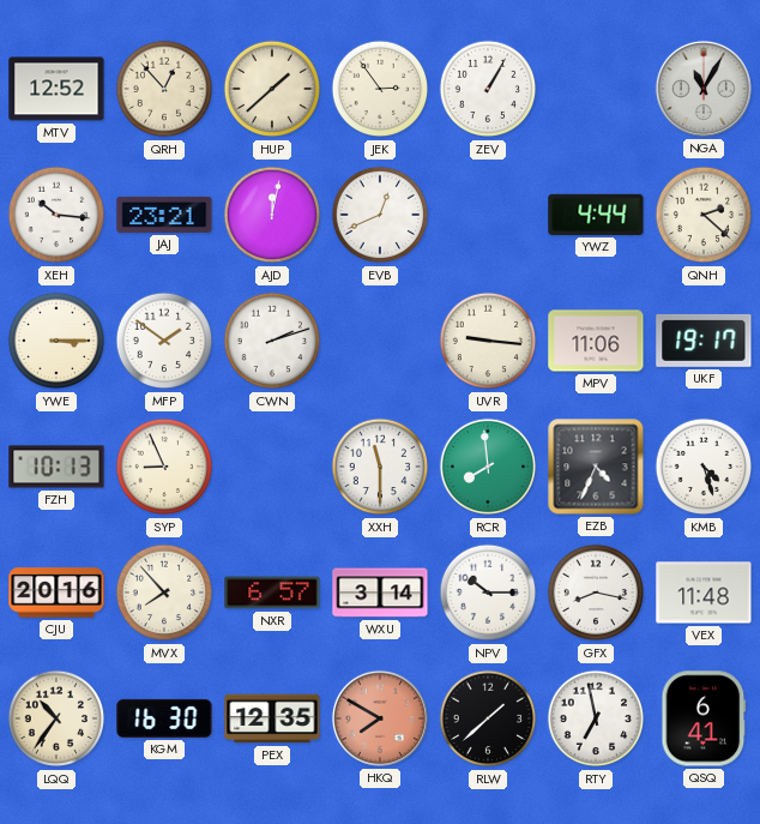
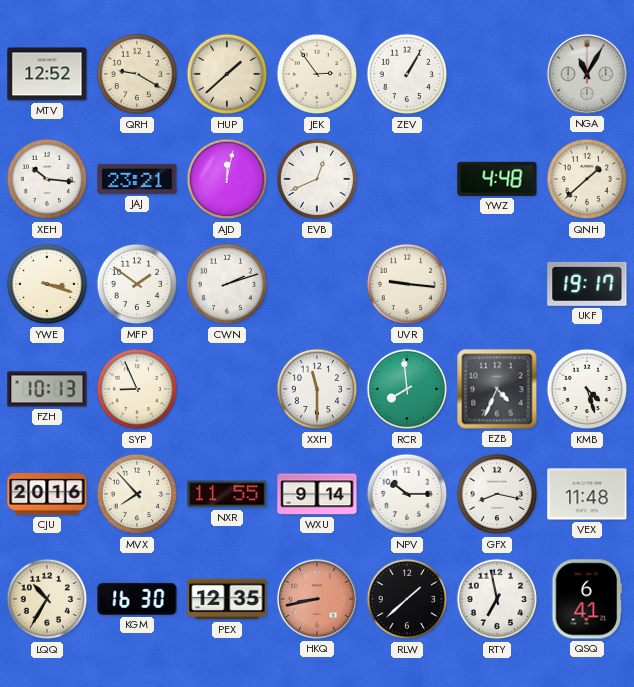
QRH: 12:53 -> 9:20
YWZ: 4:44 -> 4:48
QNH: 2:22 -> 1:38
YWE: 3:15 -> 3:18
MPV: 11:06 -> none
NXR: 6:57 -> 11:55
WXU: 3:14 -> 9:14
LQQ: 10:36 -> 10:35
HKQ: 7:50 -> 8:43
